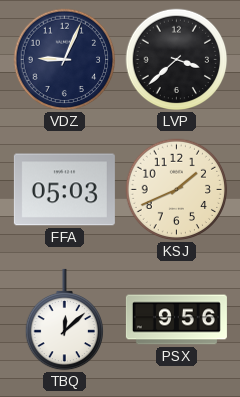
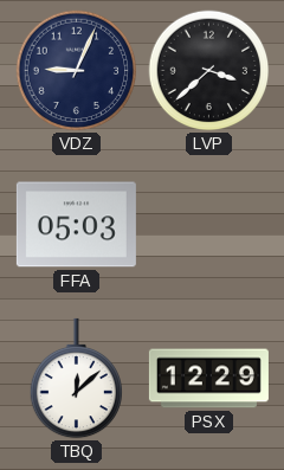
KSJ: 1:41 -> none
PSX: 9:56 -> 12:29
